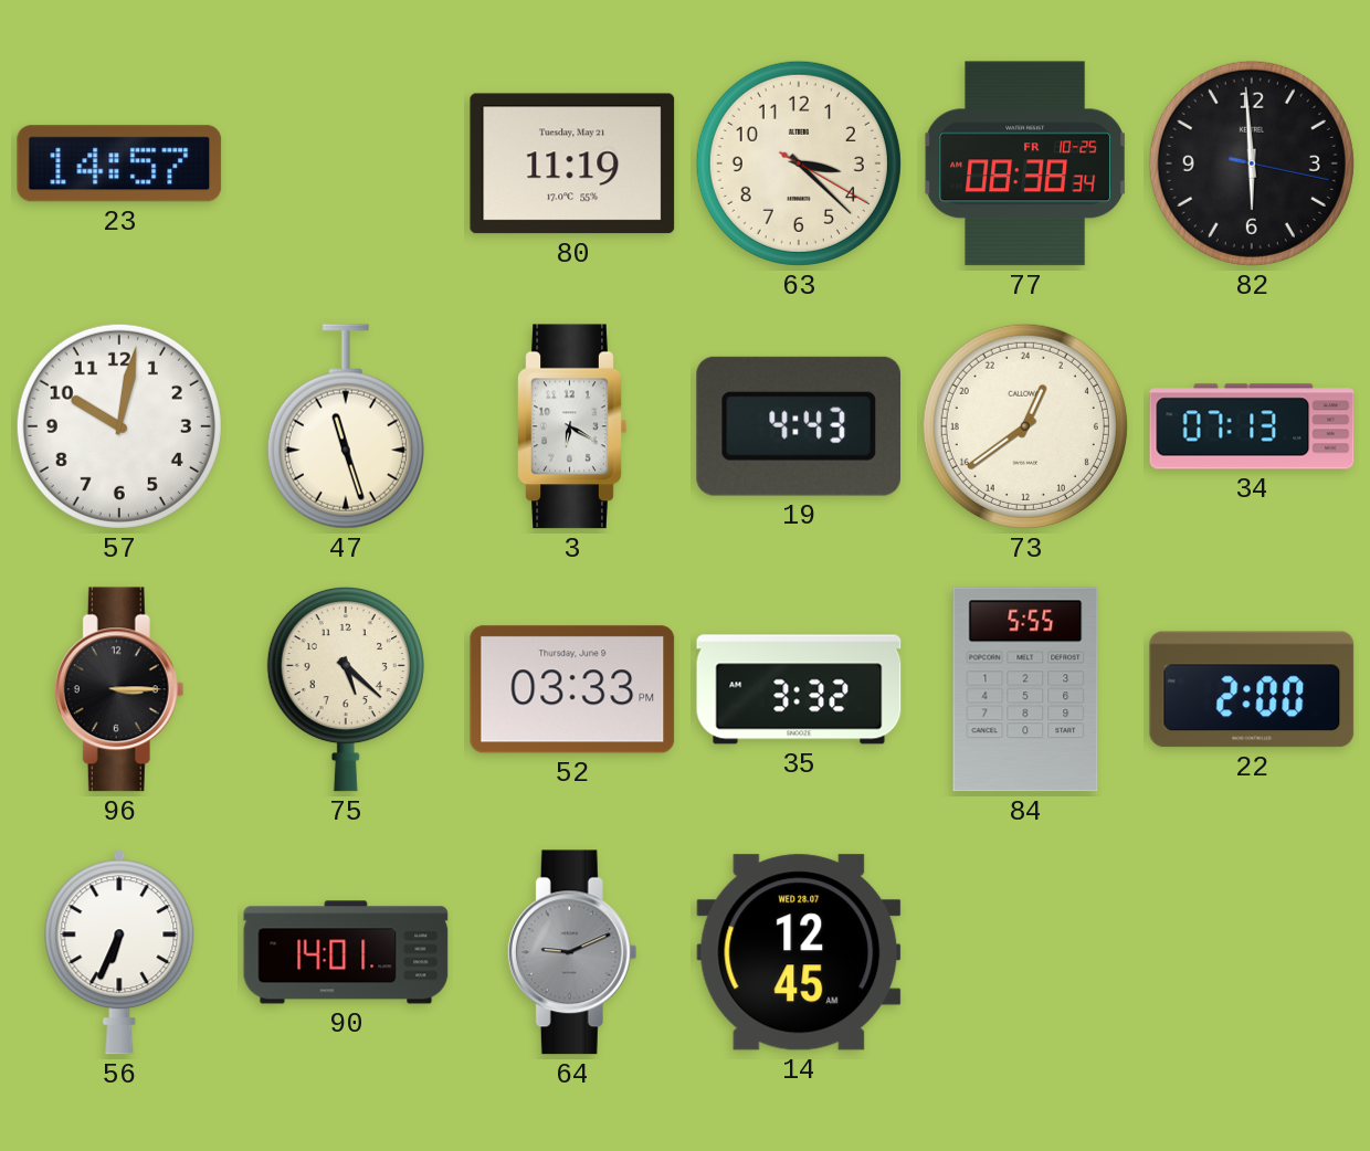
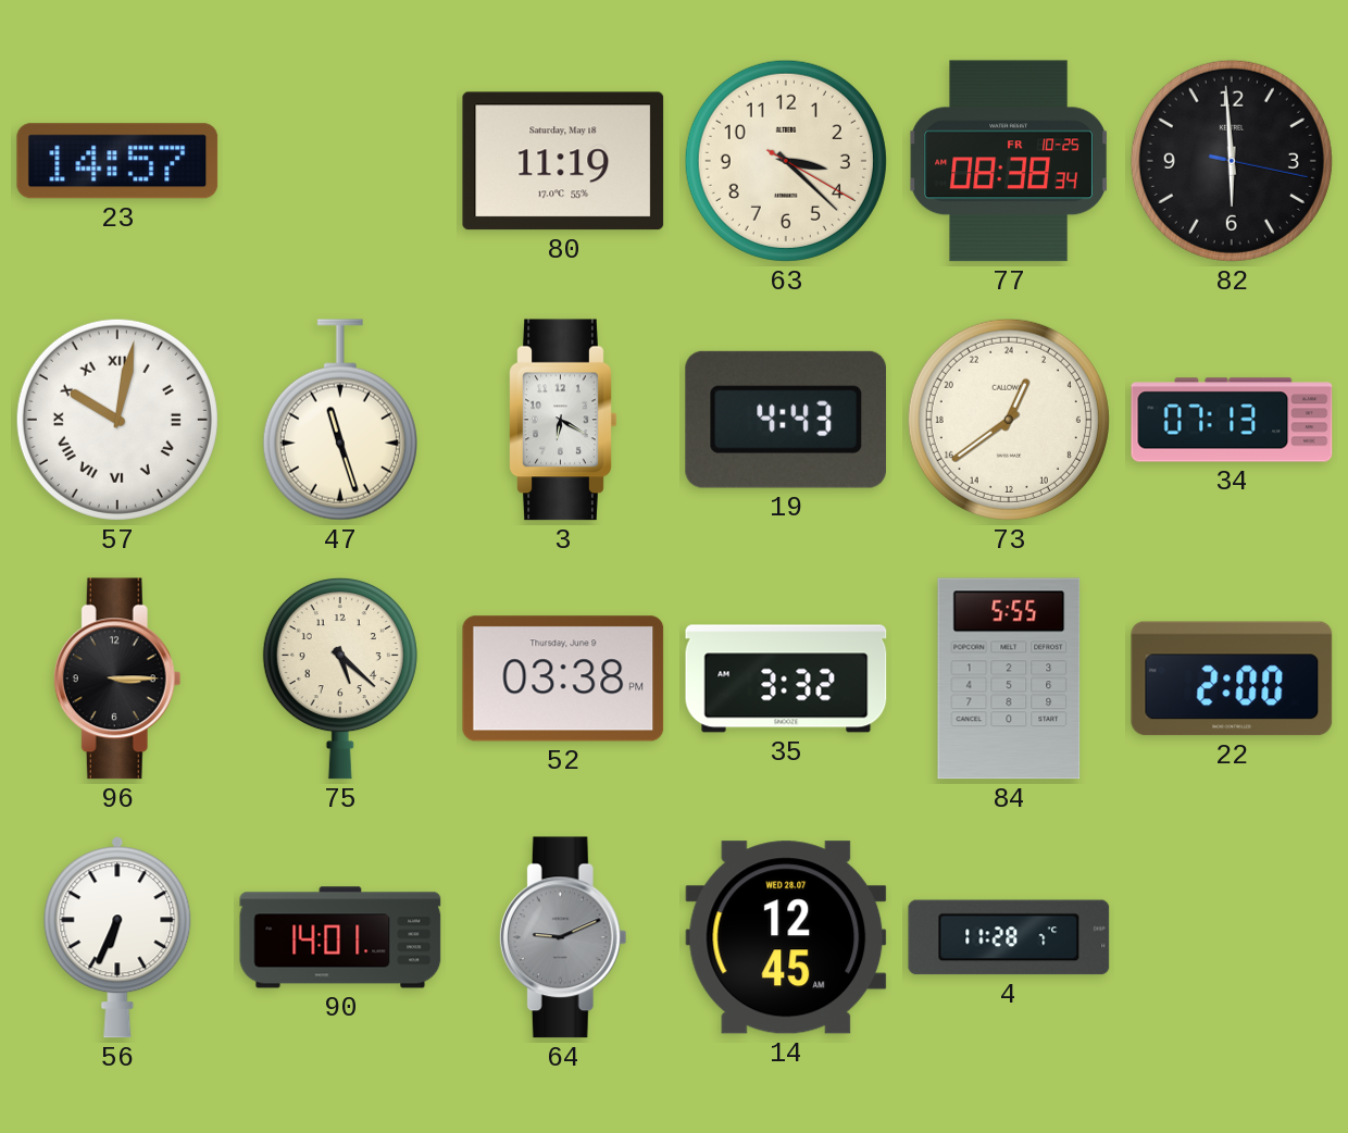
80 date: Tuesday, May 21 -> Saturday, May 18
57 numerals: Arabic -> Roman
52: 03:33 -> 03:38
4: none -> 11:28
